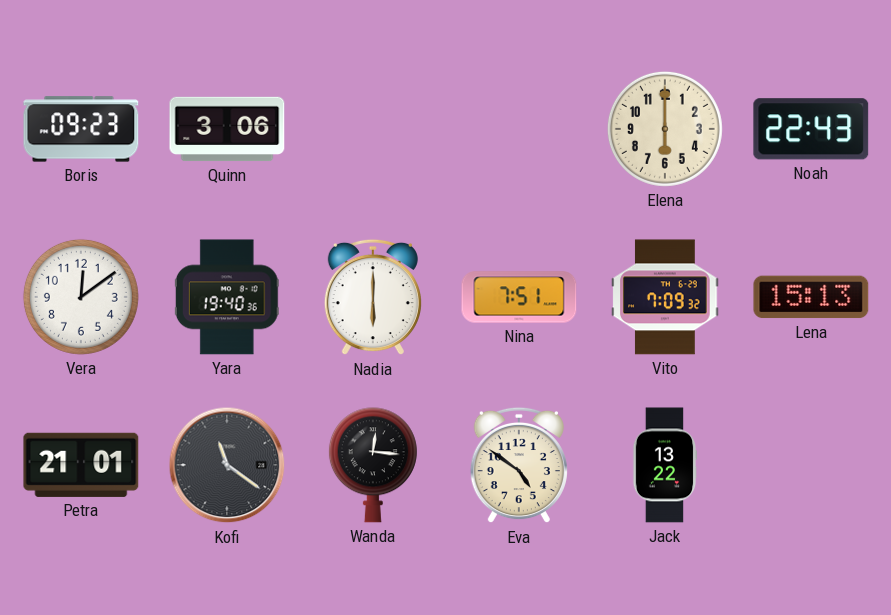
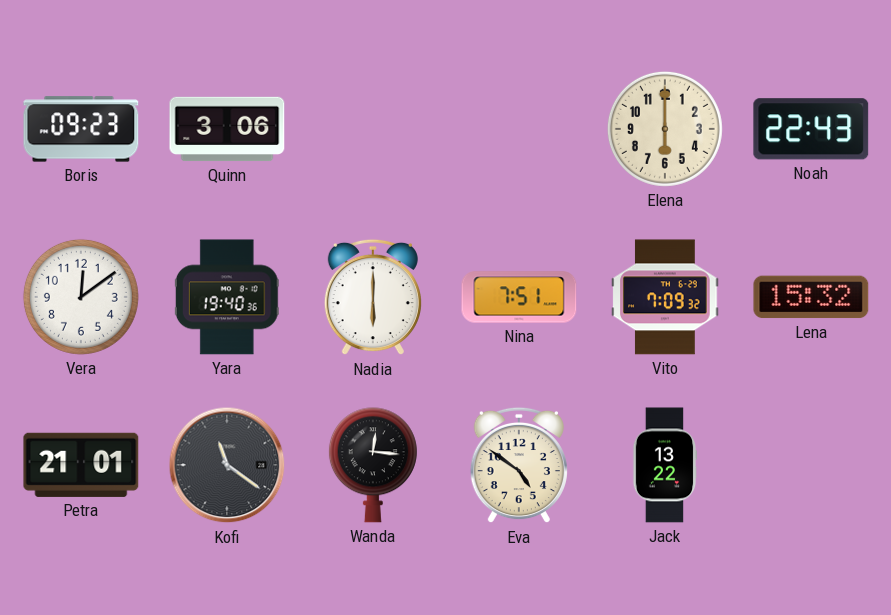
Lena: 15:13 -> 15:32
